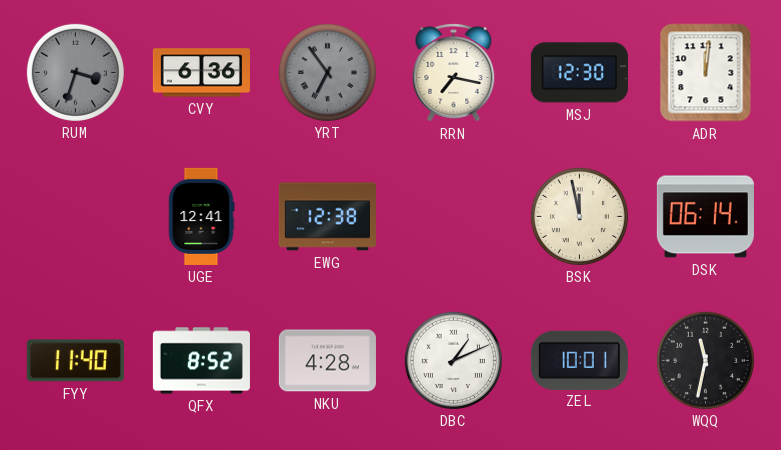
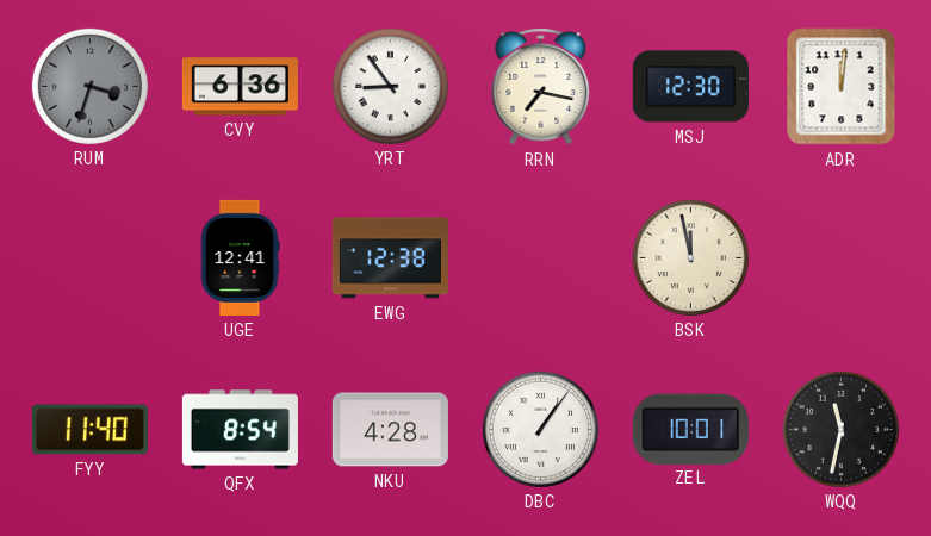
YRT: 6:54 -> 8:54
YRT dial: grey -> white
DSK: 06:14 -> none
QFX: 8:52 -> 8:54
DBC: 1:11 -> 1:06
